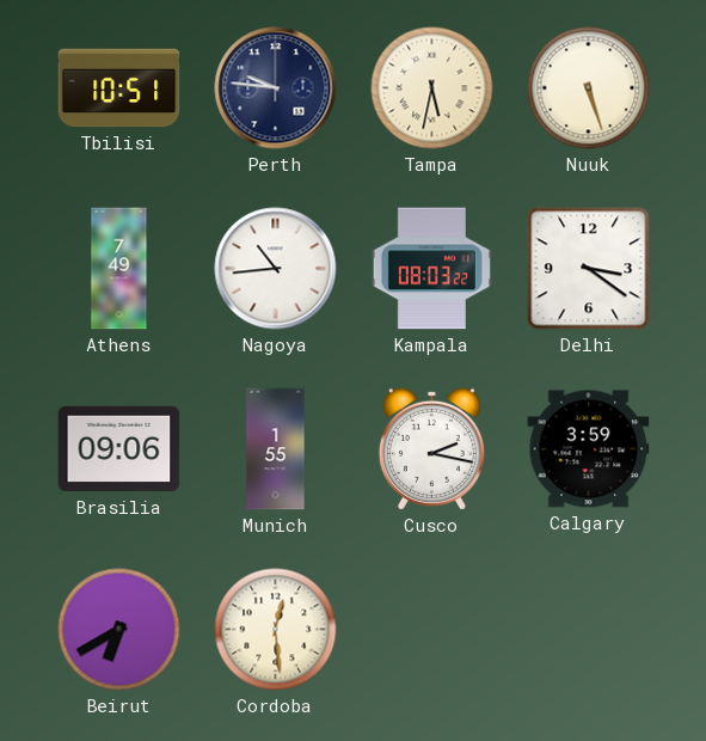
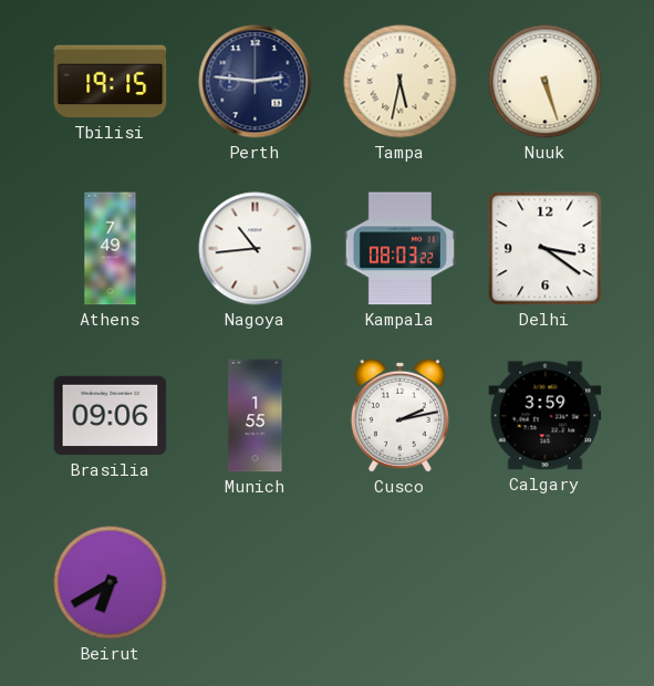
Tbilisi: 10:51 -> 19:15
Perth: 9:46 -> 2:46
Cusco: 2:17 -> 2:13
Cordoba: 12:29 -> none
